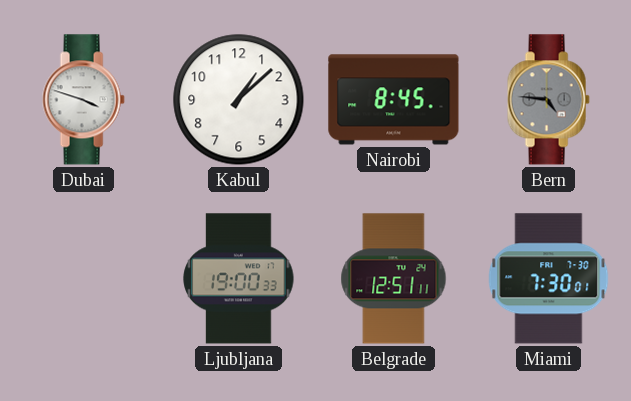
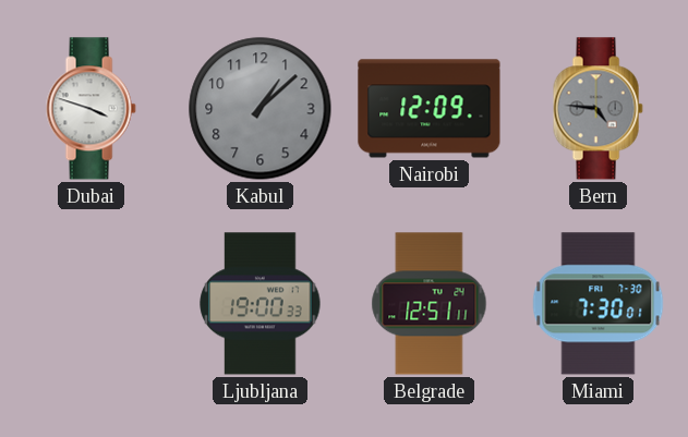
Kabul dial: white -> grey
Nairobi: 8:45 -> 12:09
